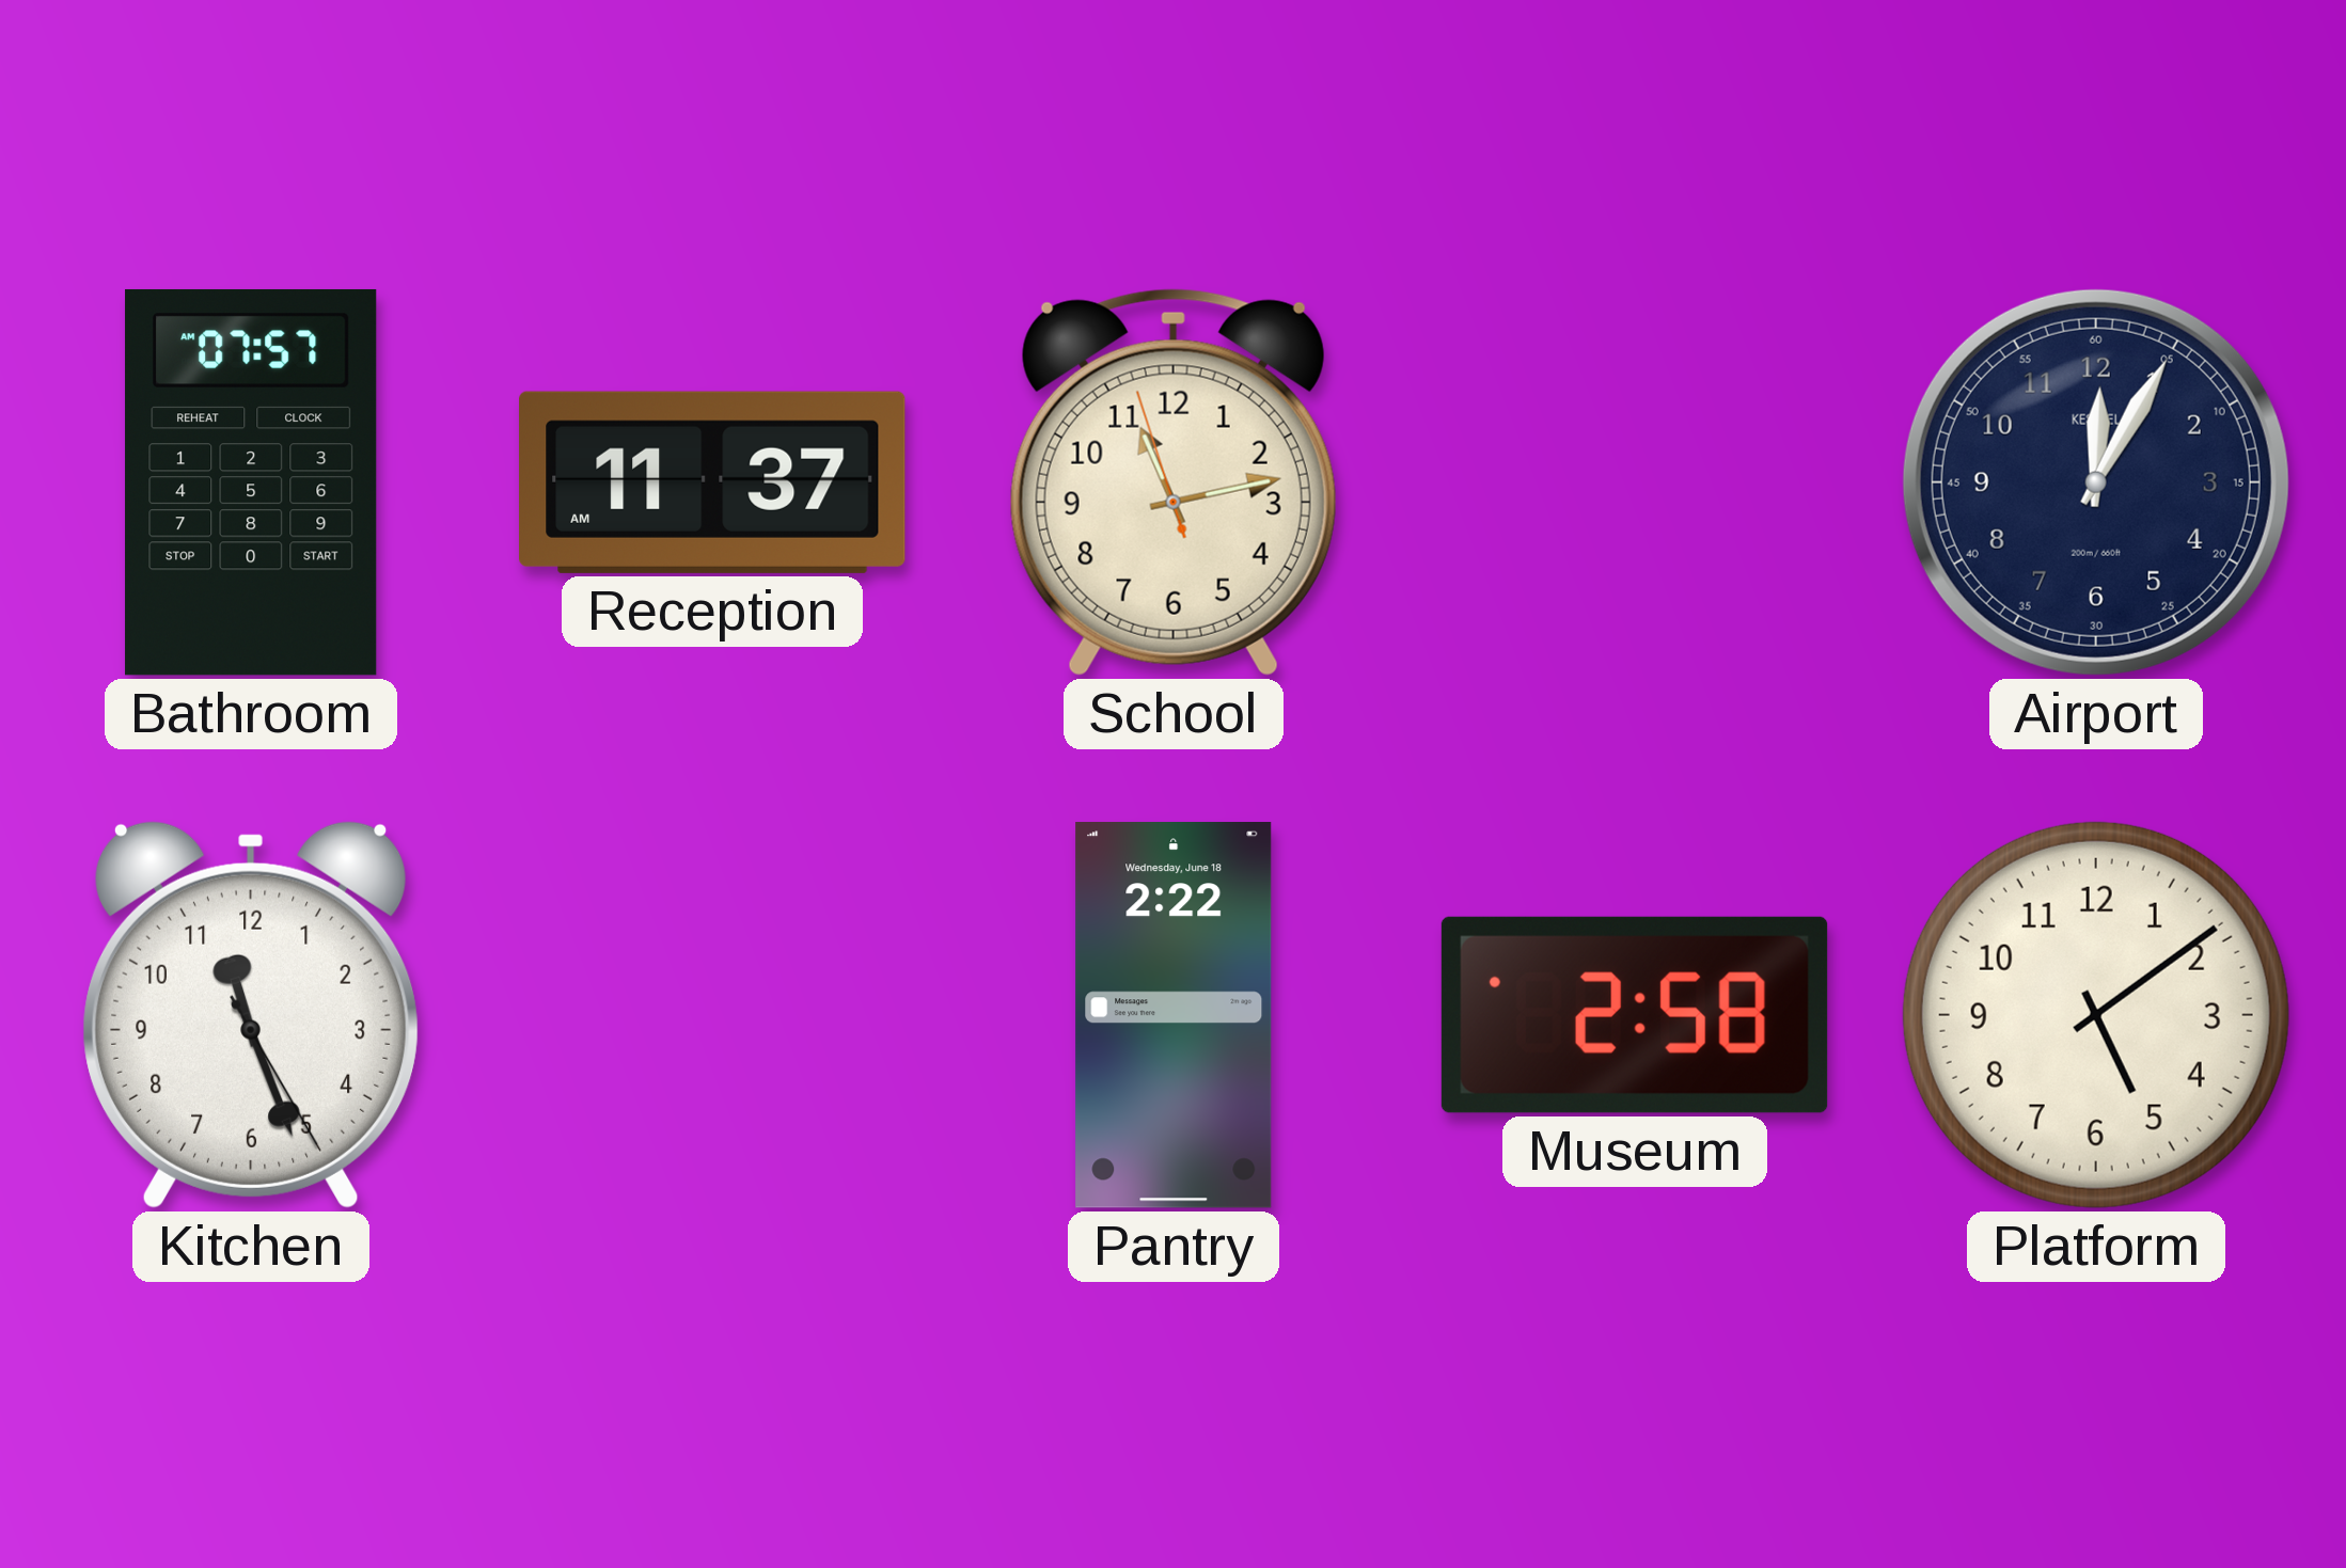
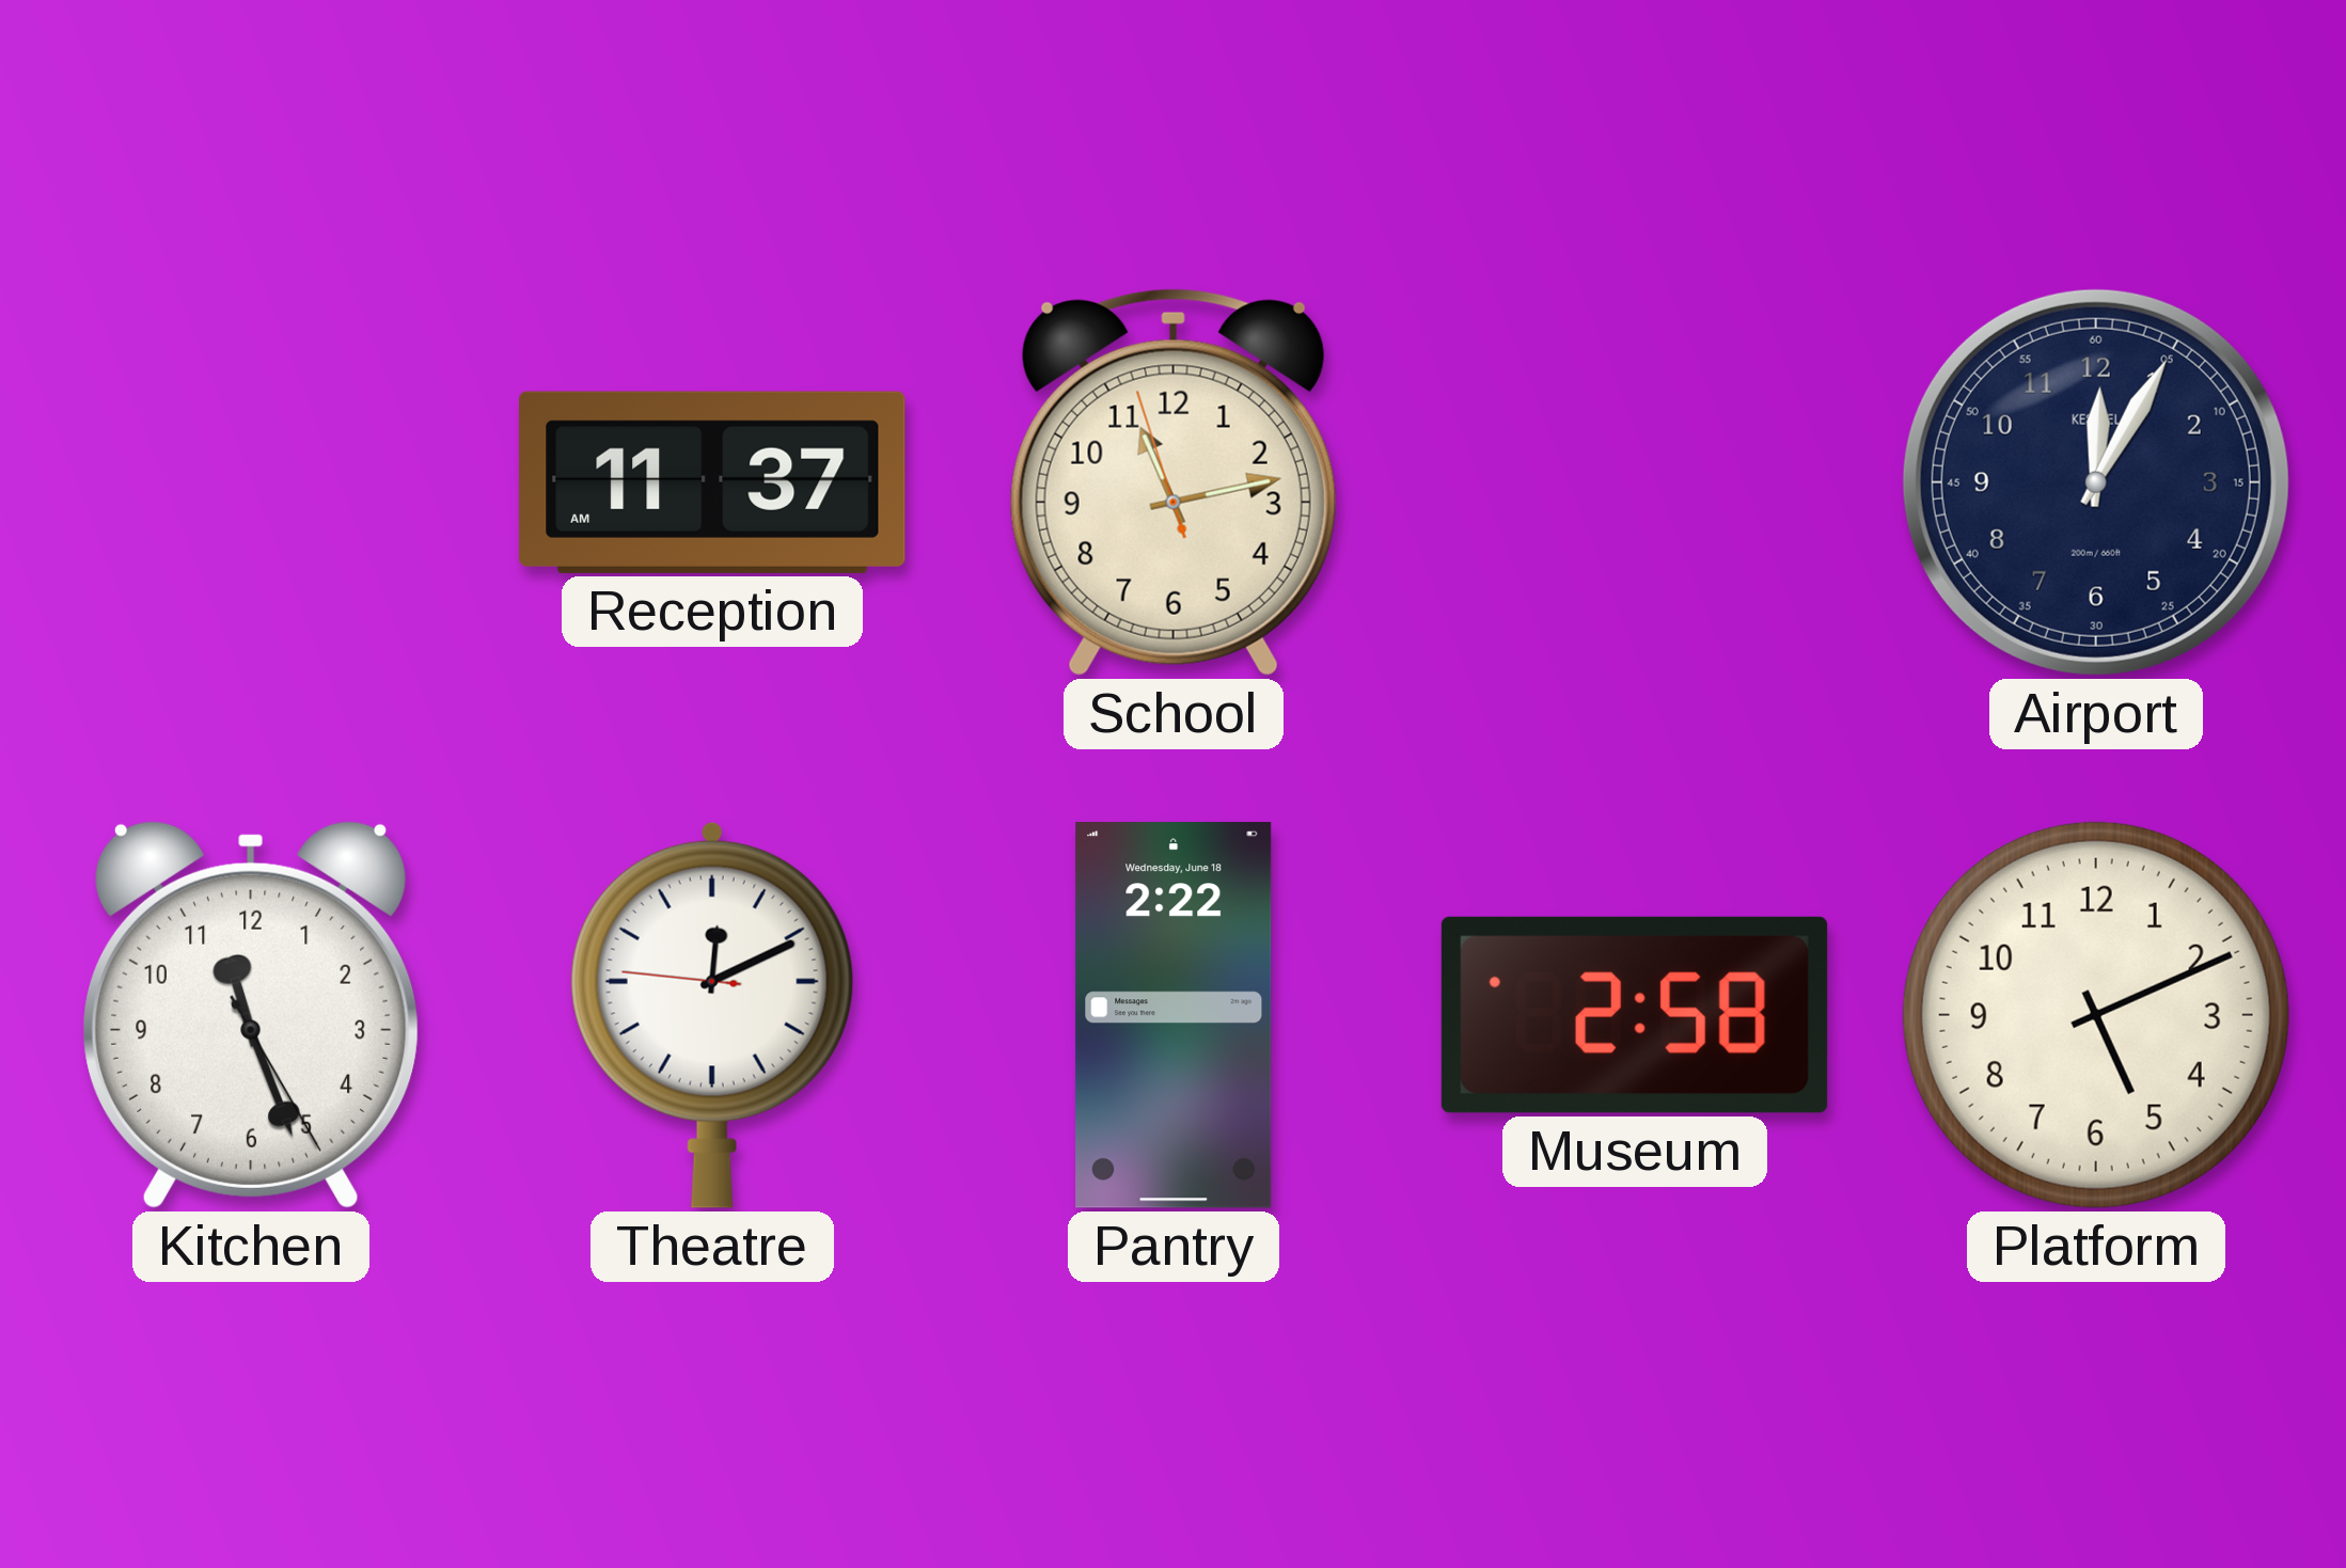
Bathroom: 07:57 -> none
Theatre: none -> 12:10
Platform: 5:09 -> 5:11
